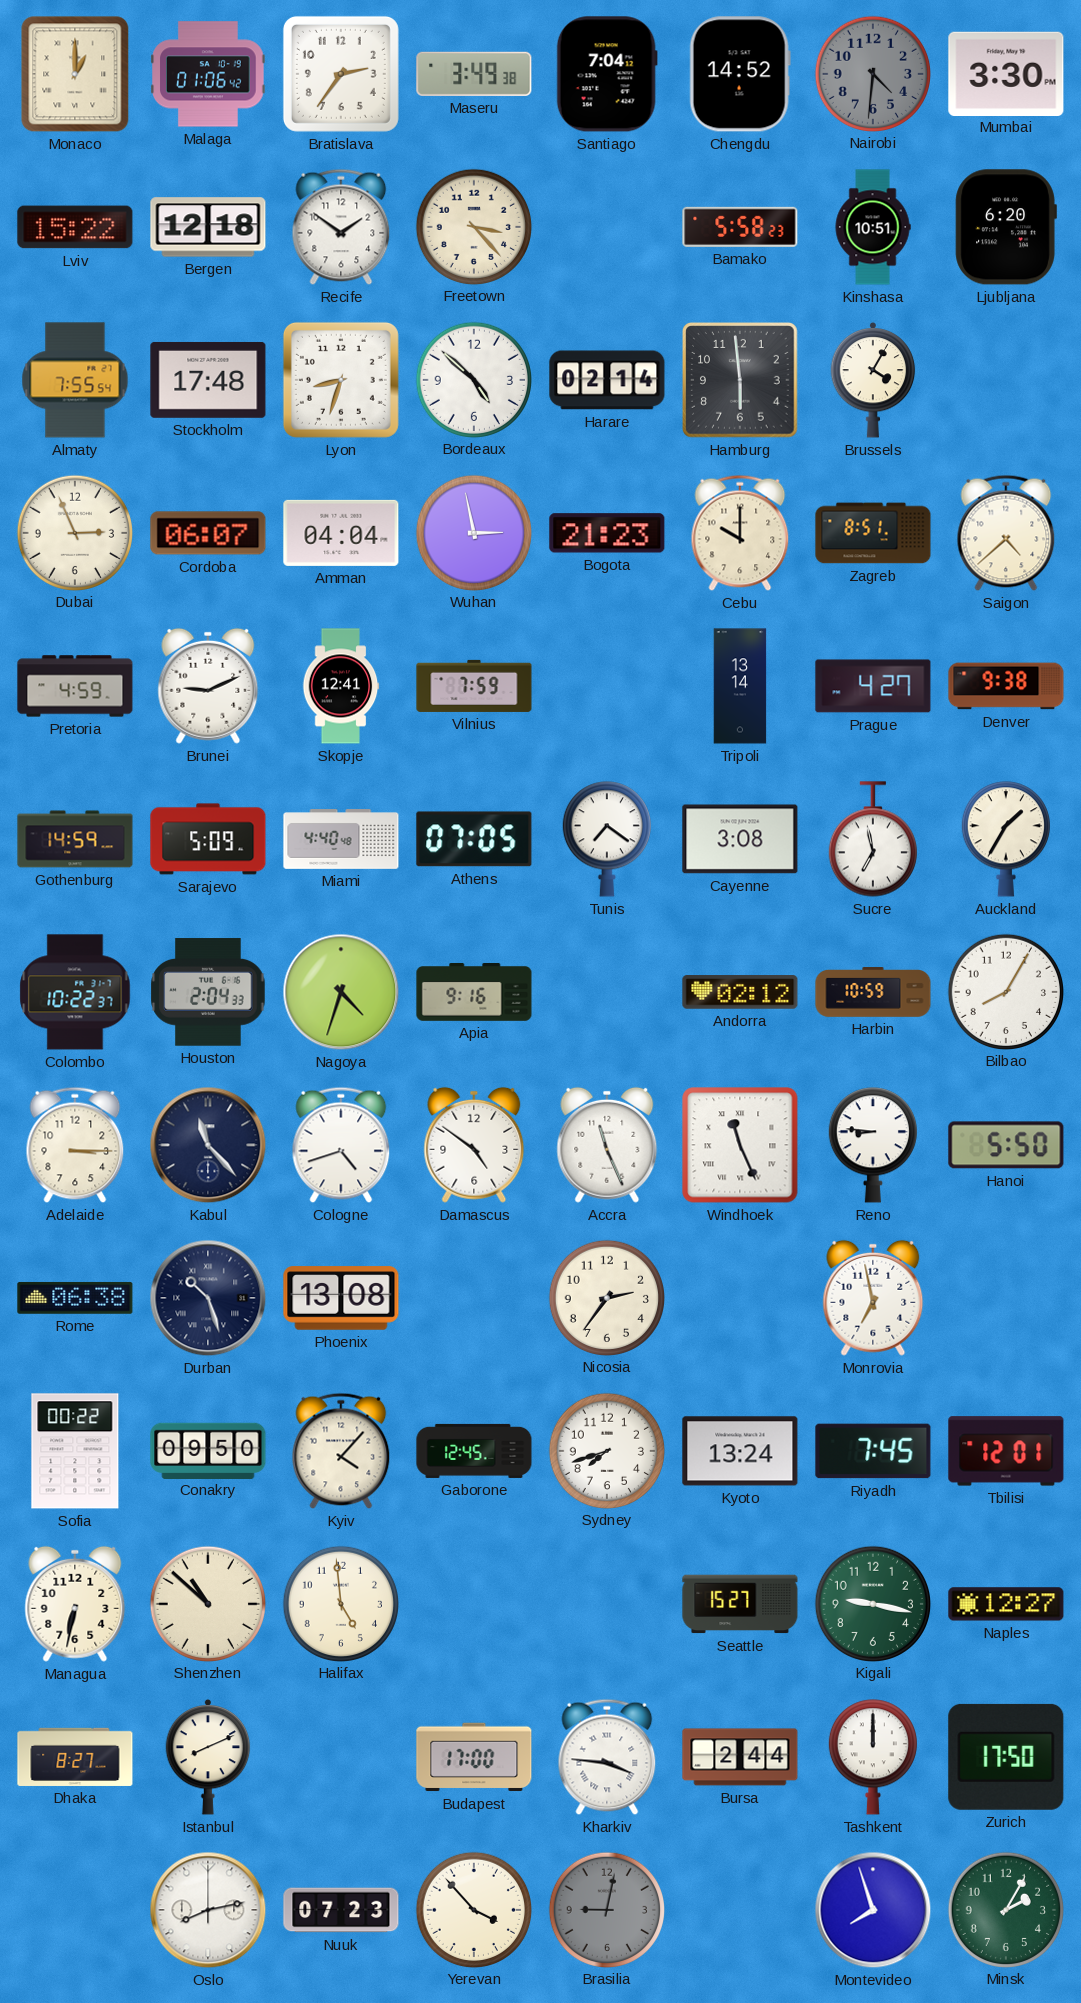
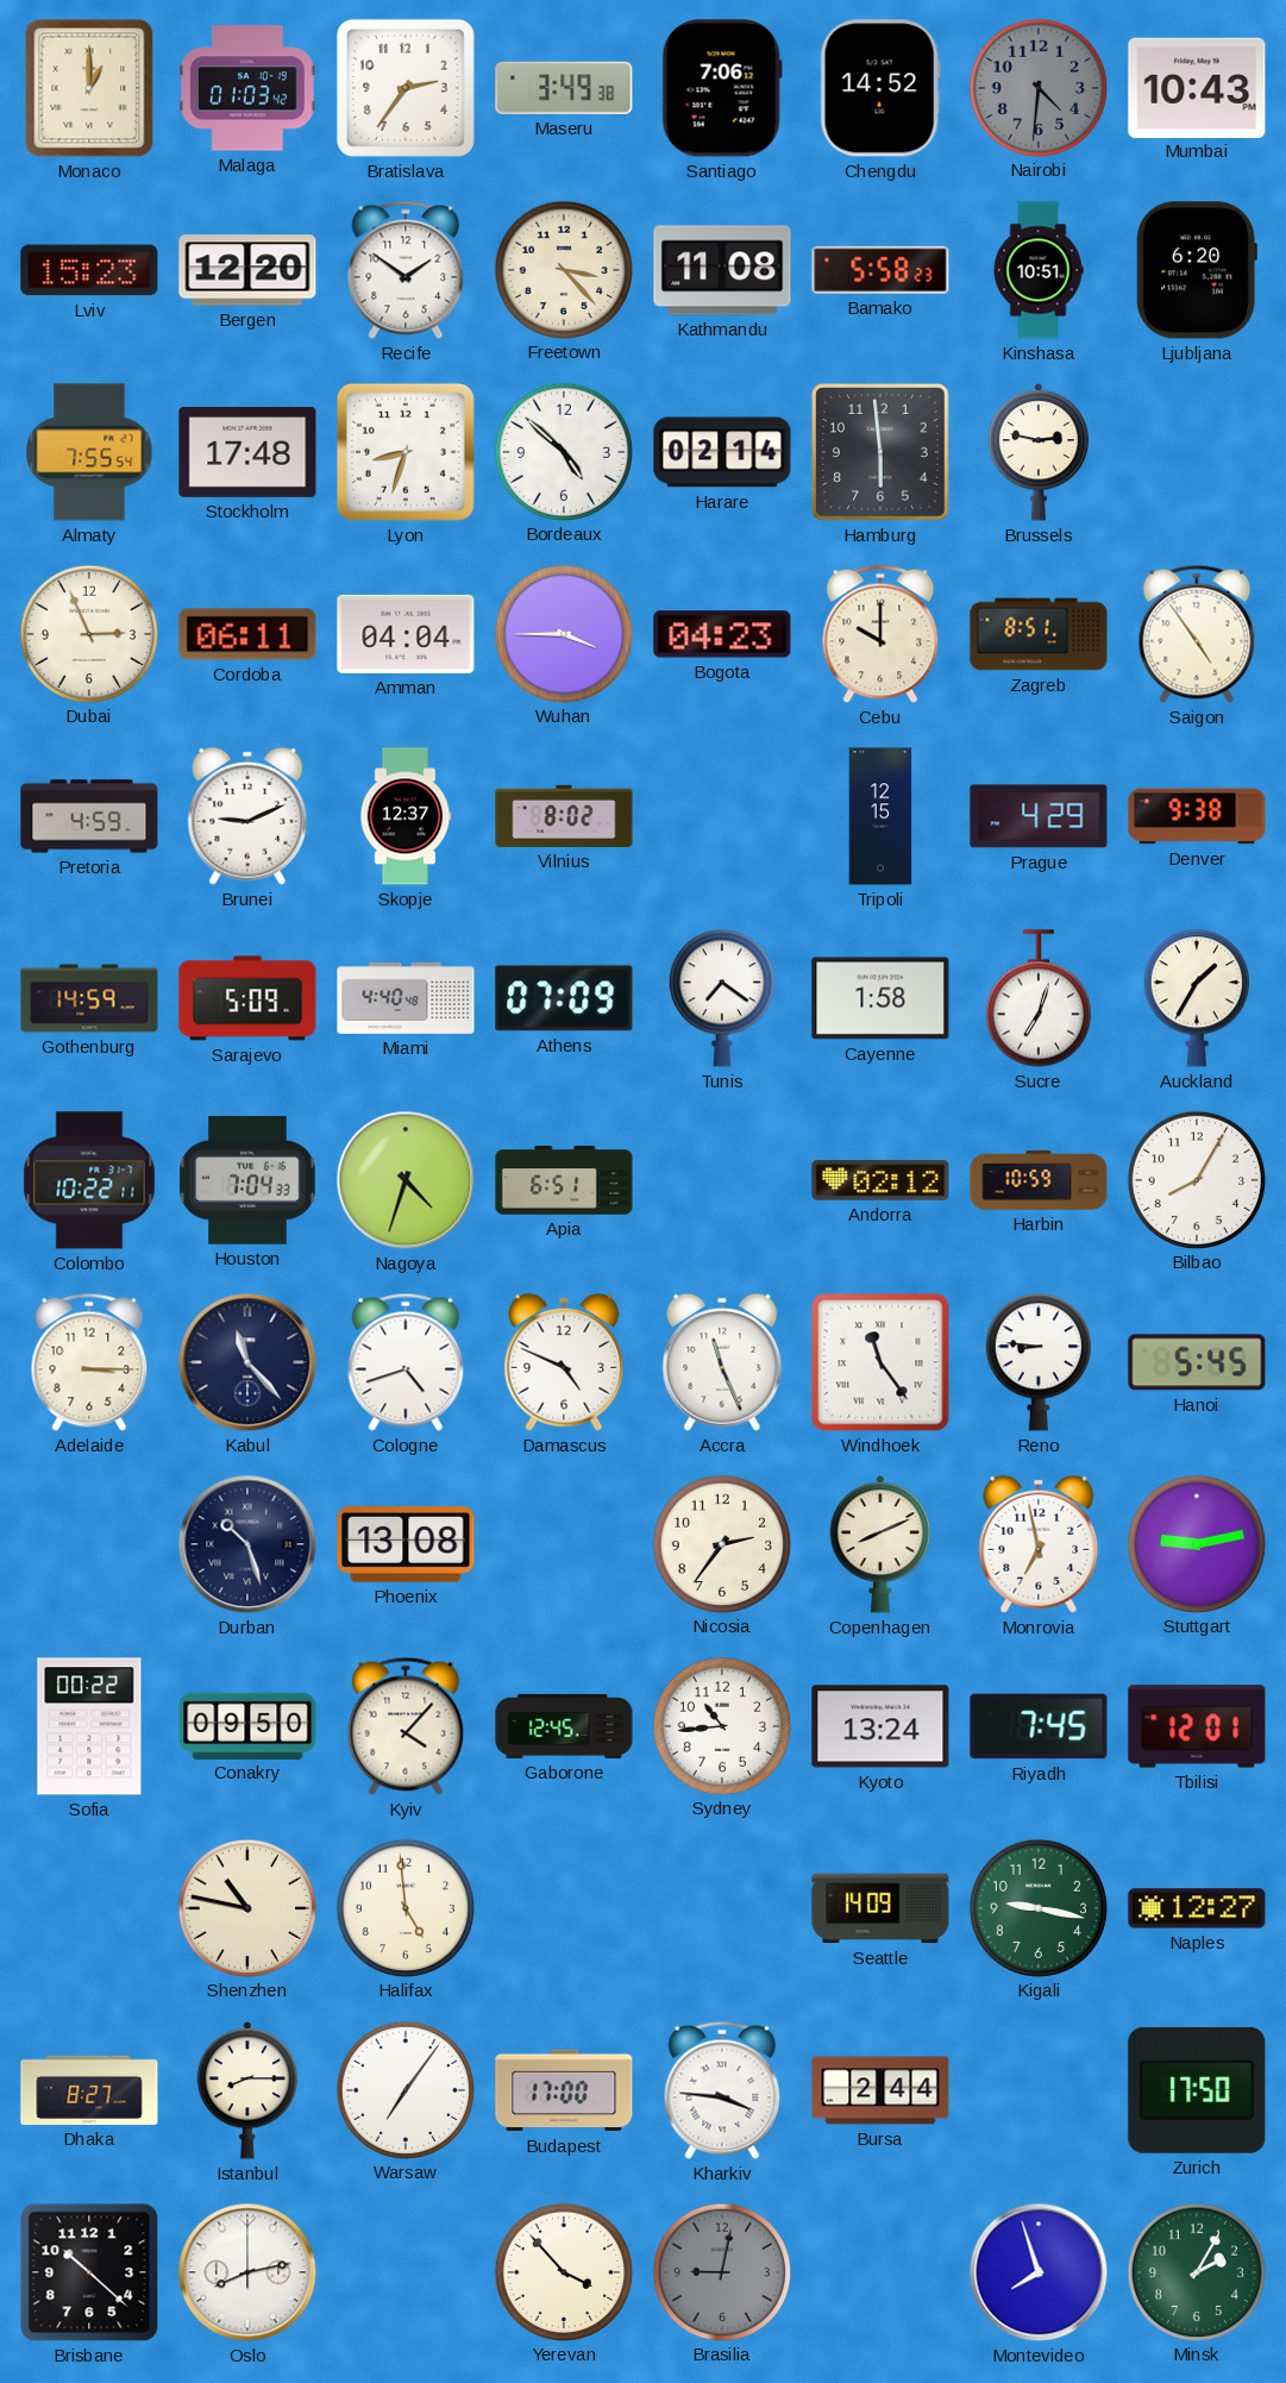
Malaga: 01:06 -> 01:03
Santiago: 7:04 -> 7:06
Mumbai: 3:30 -> 10:43
Lviv: 15:22 -> 15:23
Bergen: 12:18 -> 12:20
Kathmandu: none -> 11:08
Brussels: 4:05 -> 2:47
Cordoba: 06:07 -> 06:11
Wuhan: 2:58 -> 3:45
Bogota: 21:23 -> 04:23
Saigon: 4:38 -> 4:54
Skopje: 12:41 -> 12:37
Vilnius: 7:59 -> 8:02
Tripoli: 13:14 -> 12:15
Prague: 4:27 -> 4:29
Athens: 07:05 -> 07:09
Cayenne: 3:08 -> 1:58
Sucre: 6:58 -> 7:03
Colombo: 10:22:37 -> 10:22:11
Houston: 2:04 -> 7:04
Apia: 9:16 -> 6:51
Damascus: 4:51 -> 4:49
Windhoek: 11:26 -> 11:24
Hanoi: 5:50 -> 5:45
Rome: 06:38 -> none
Copenhagen: none -> 8:11
Stuttgart: none -> 9:13
Sydney: 7:42 -> 10:44
Managua: 6:32 -> none
Shenzhen: 10:52 -> 10:47
Seattle: 15:27 -> 14:09
Istanbul: 8:11 -> 8:15
Warsaw: none -> 7:06
Tashkent: 12:00 -> none
Brisbane: none -> 10:22
Nuuk: 07:23 -> none
